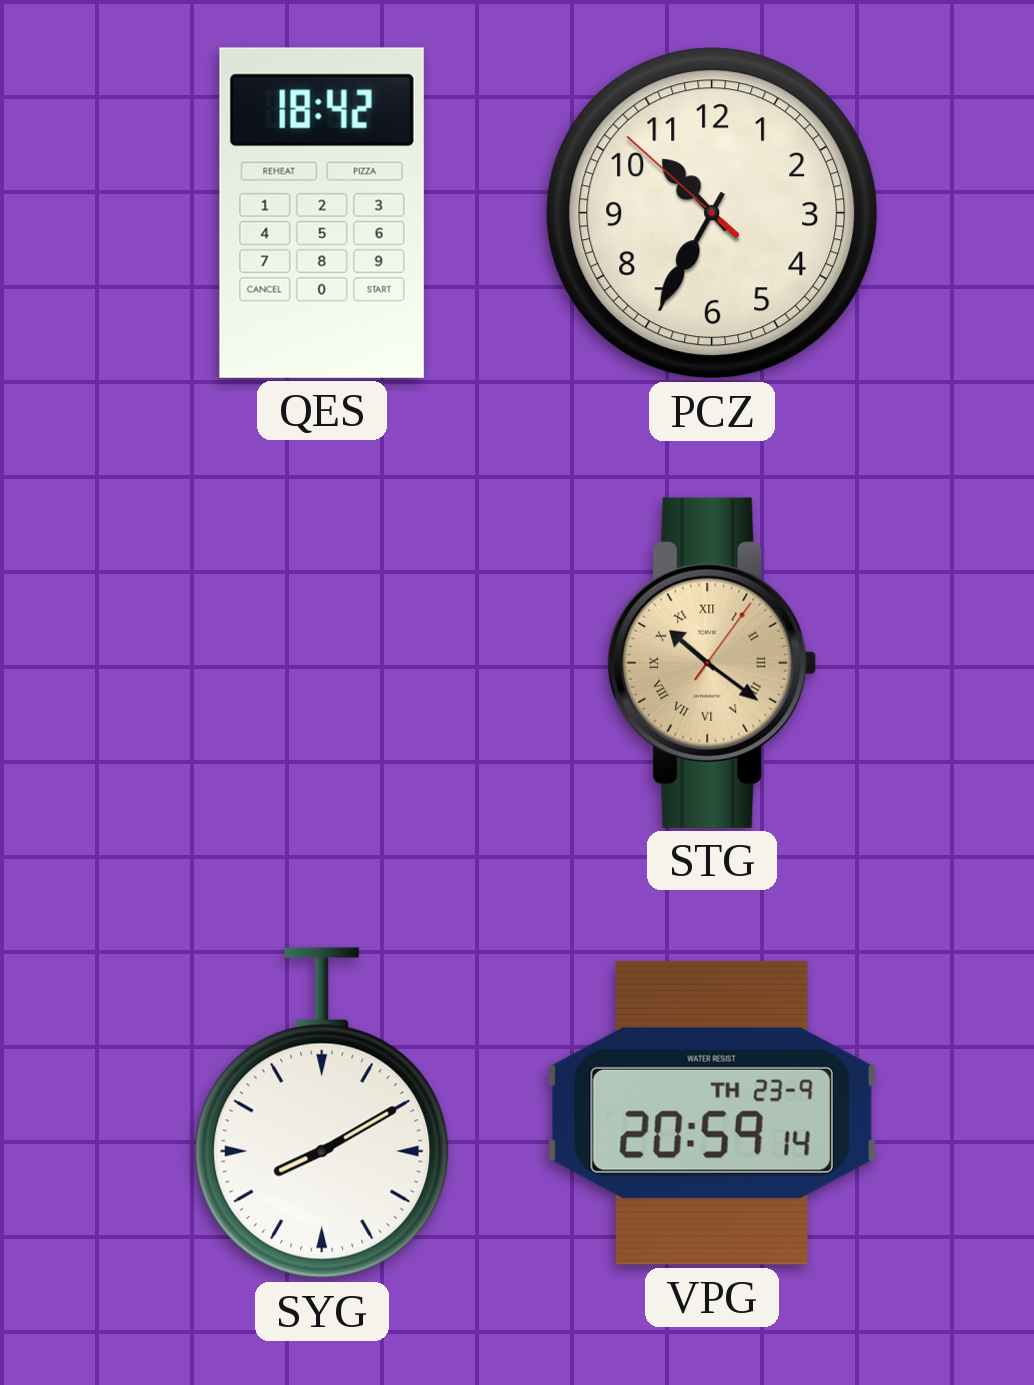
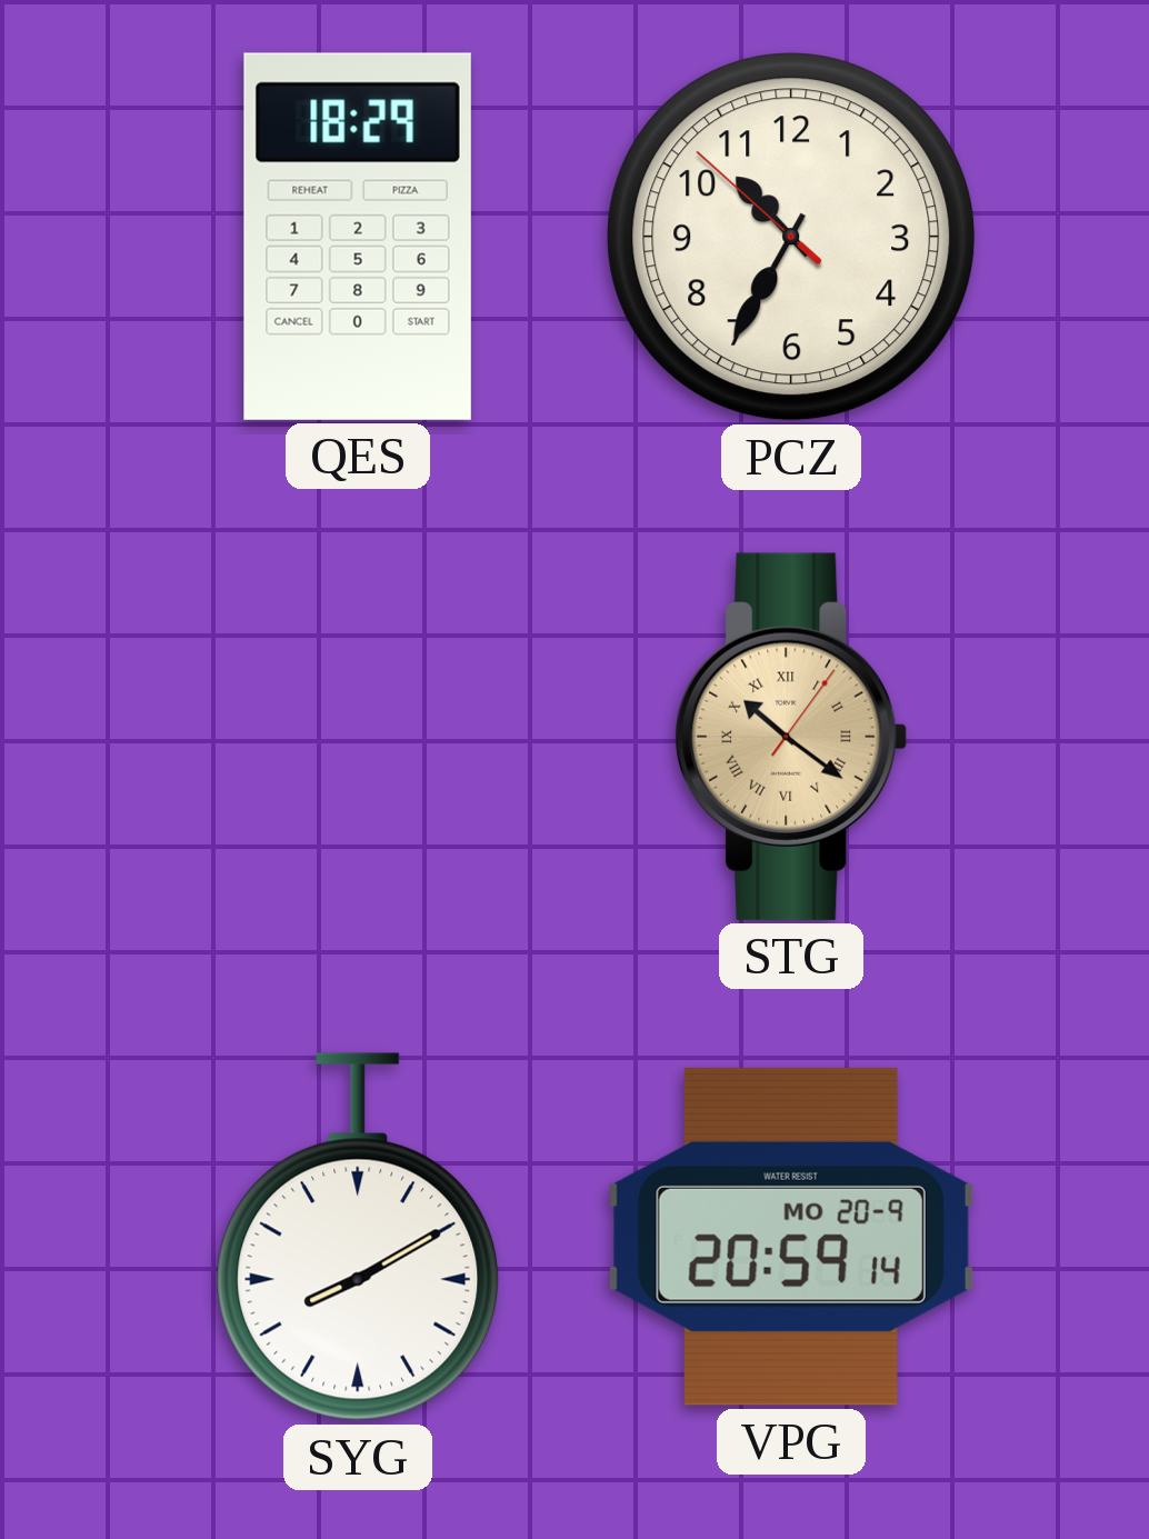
QES: 18:42 -> 18:29
VPG date: TH 23-9 -> MO 20-9
